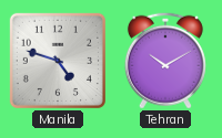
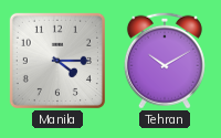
Manila: 4:48 -> 4:15
